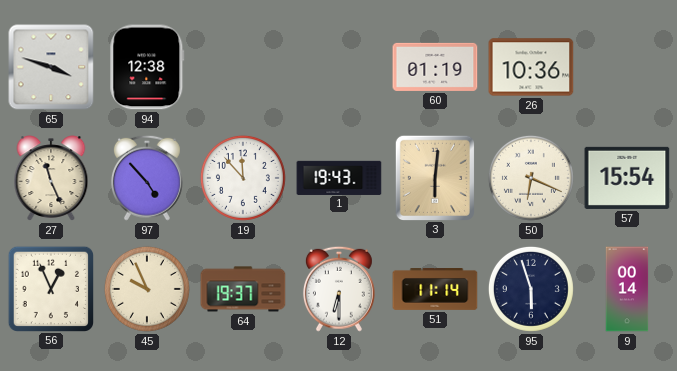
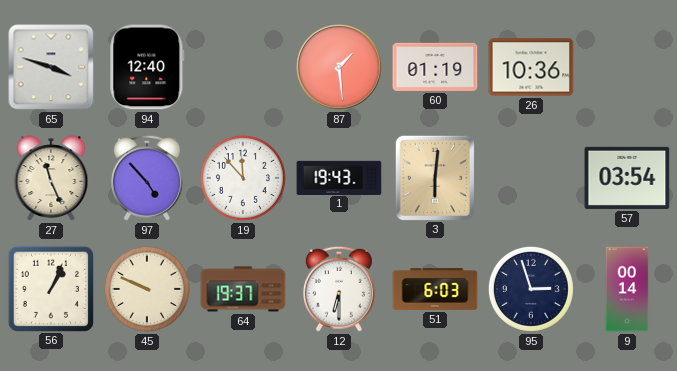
94: 12:38 -> 12:40
87: none -> 1:29
50: 6:19 -> none
57: 15:54 -> 03:54
56: 12:56 -> 1:04
45: 9:56 -> 9:49
51: 11:14 -> 6:03
95: 5:57 -> 2:57
